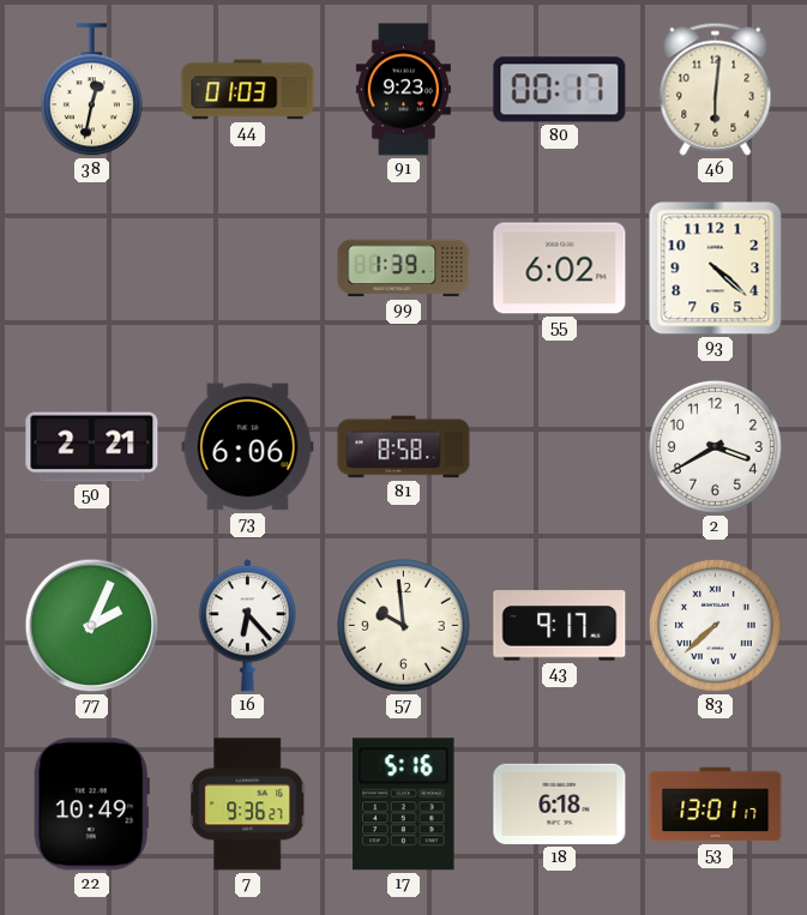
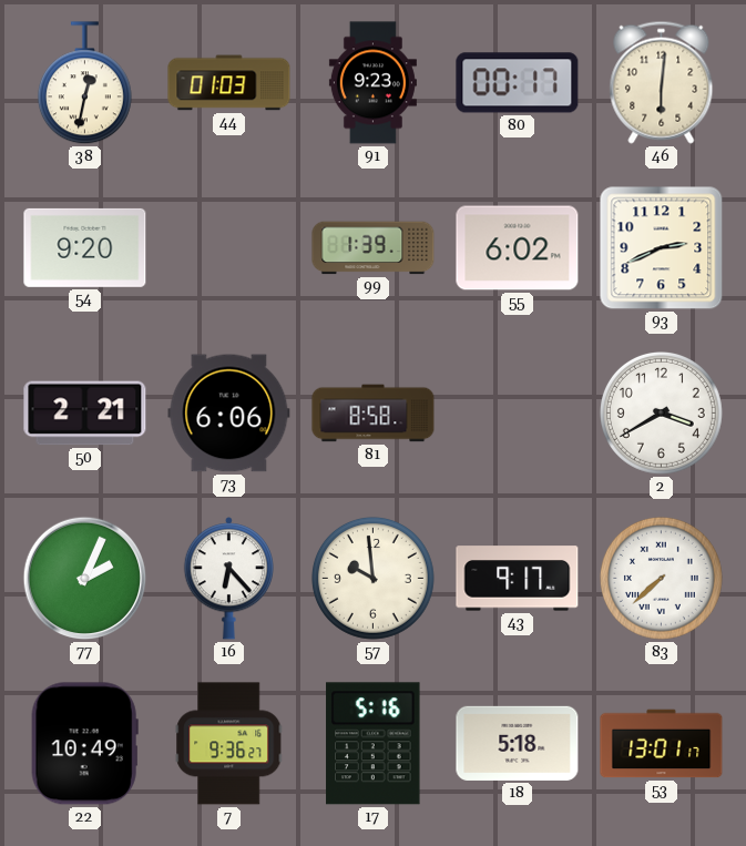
54: none -> 9:20
93: 4:22 -> 2:41
18: 6:18 -> 5:18
